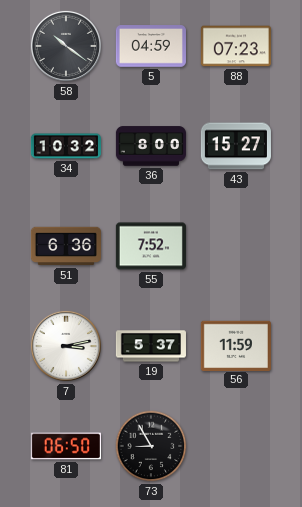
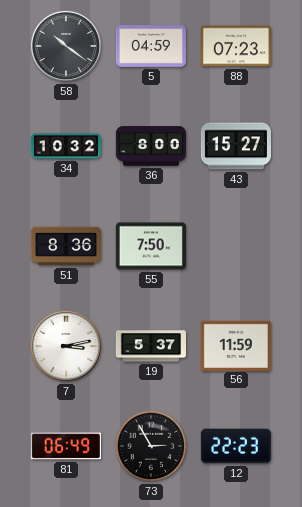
51: 6:36 -> 8:36
55: 7:52 -> 7:50
81: 06:50 -> 06:49
73: 8:55 -> 2:55
12: none -> 22:23
